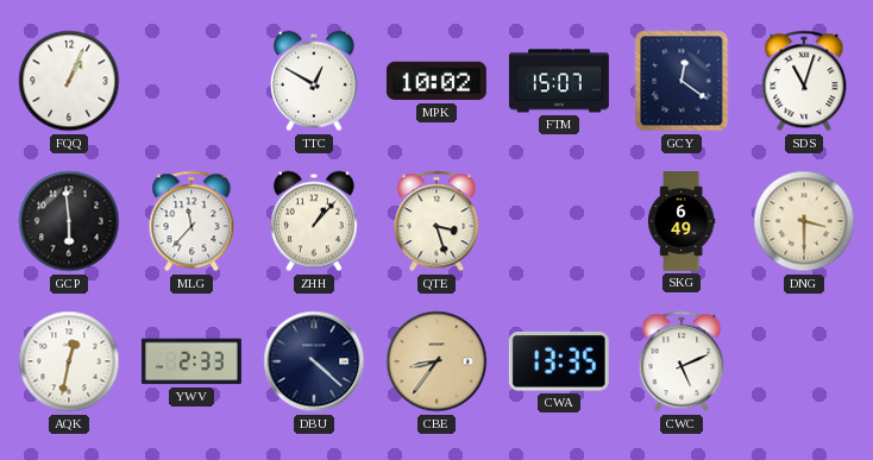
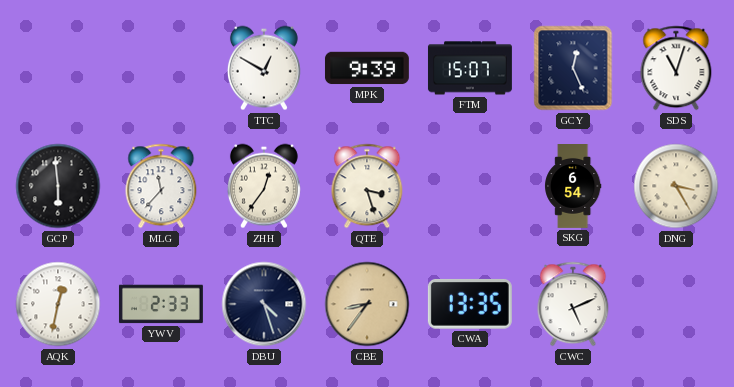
FQQ: 1:04 -> none
MPK: 10:02 -> 9:39
GCY: 12:21 -> 12:26
ZHH: 1:07 -> 12:36
SKG: 6:49 -> 6:54
DNG: 3:30 -> 3:25
DBU: 4:22 -> 4:27
